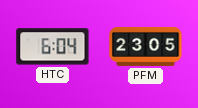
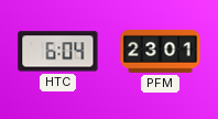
PFM: 23:05 -> 23:01
